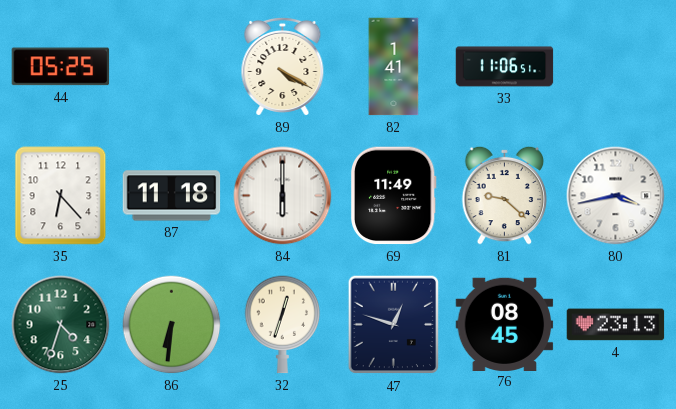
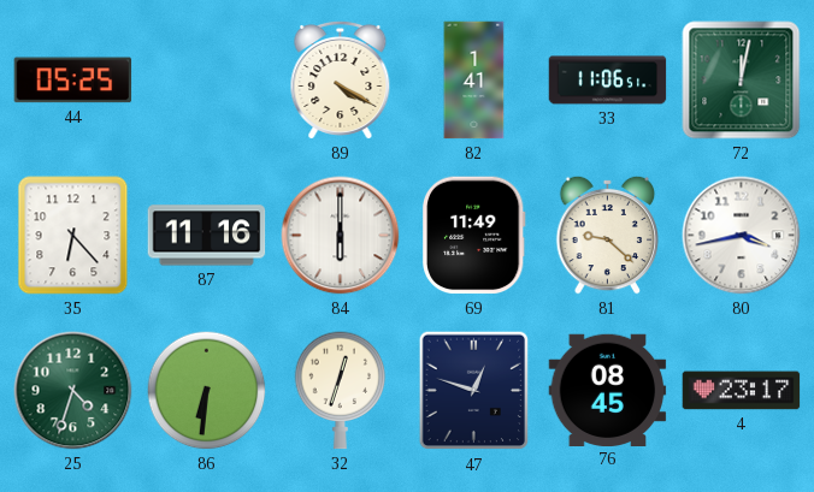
72: none -> 12:02
87: 11:18 -> 11:16
4: 23:13 -> 23:17
